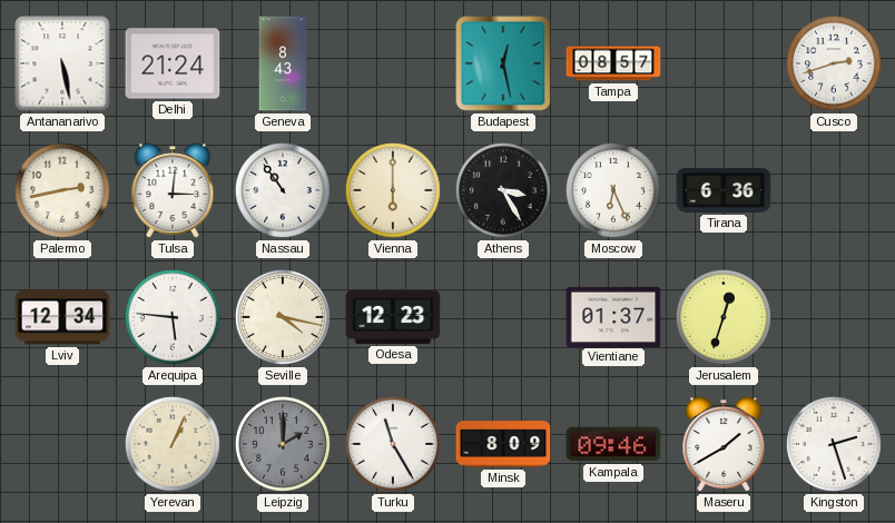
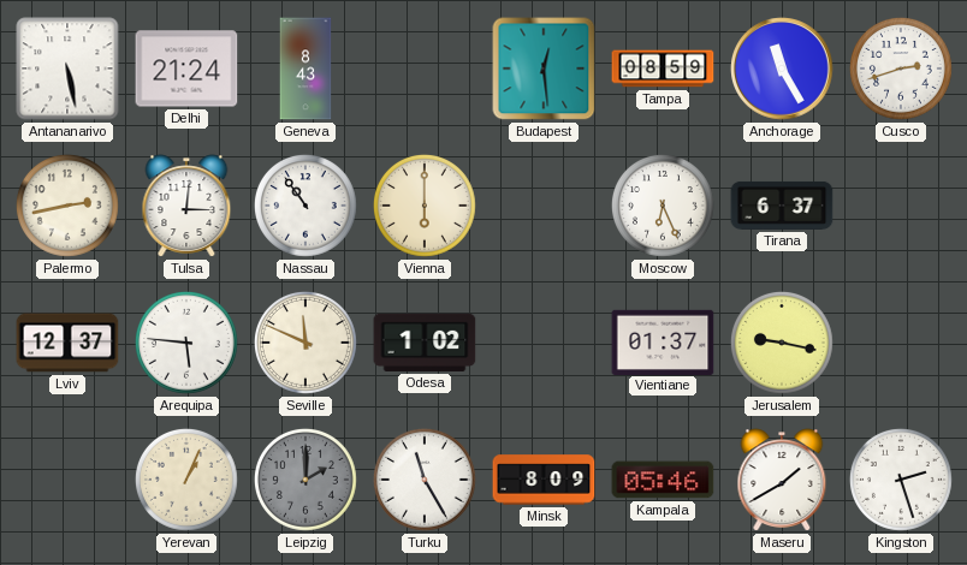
Budapest: 12:28 -> 12:29
Tampa: 08:57 -> 08:59
Anchorage: none -> 11:25
Athens: 3:25 -> none
Tirana: 6:36 -> 6:37
Lviv: 12:34 -> 12:37
Seville: 4:17 -> 11:49
Odesa: 12:23 -> 1:02
Jerusalem: 12:33 -> 9:17
Kampala: 09:46 -> 05:46
